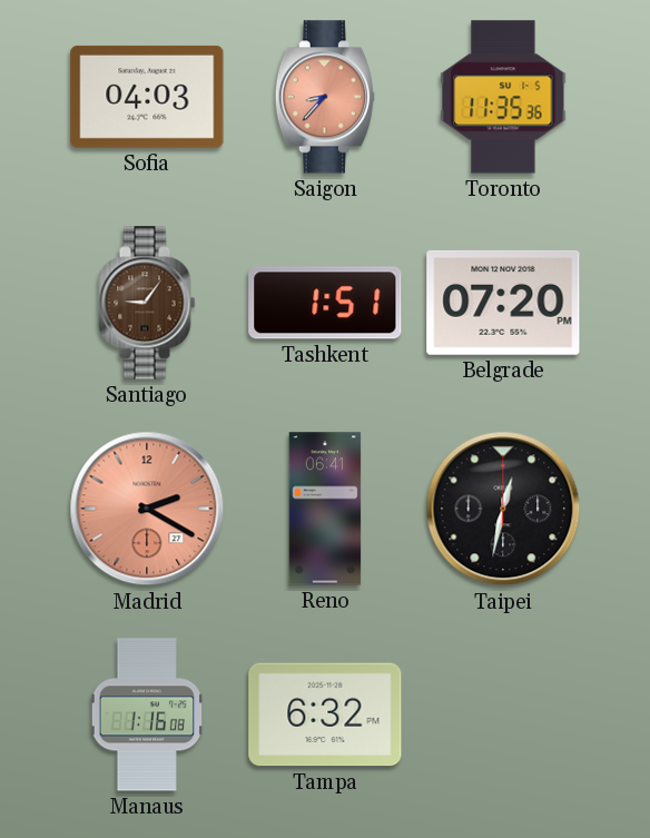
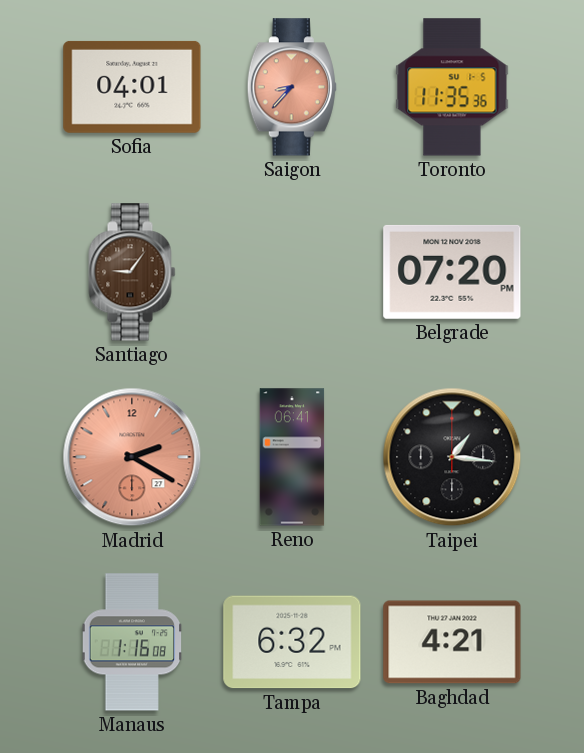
Sofia: 04:03 -> 04:01
Tashkent: 1:51 -> none
Taipei: 12:32 -> 1:16
Baghdad: none -> 4:21
